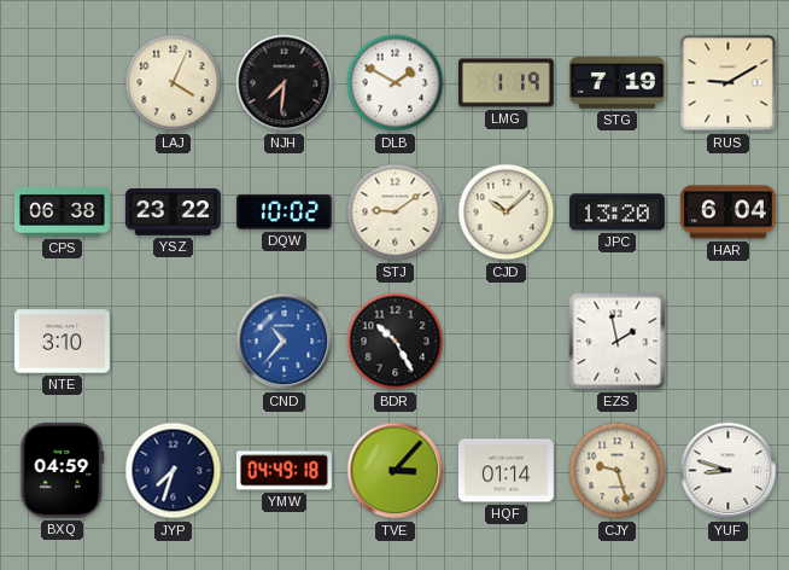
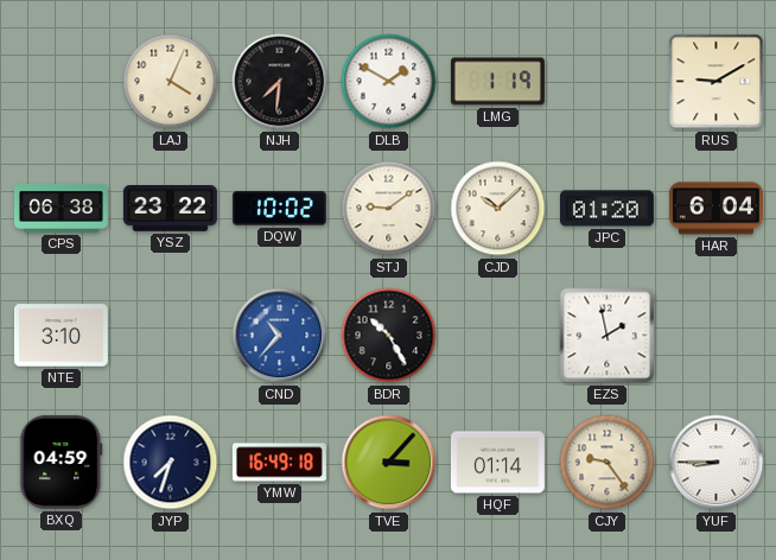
STG: 7:19 -> none
JPC: 13:20 -> 01:20
YMW: 04:49 -> 16:49
CJY: 9:27 -> 9:24
YUF: 8:48 -> 8:45
